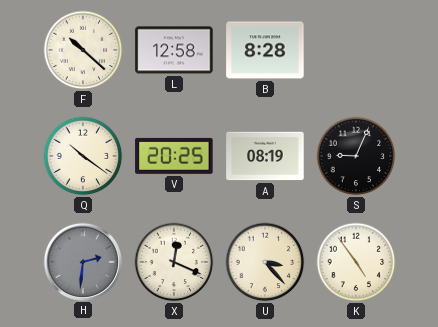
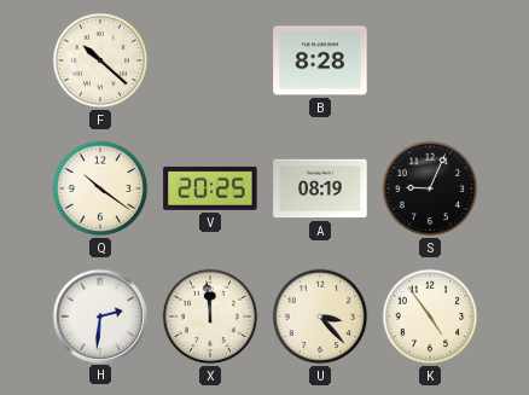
L: 12:58 -> none
H dial: grey -> white
X: 12:19 -> 11:59
